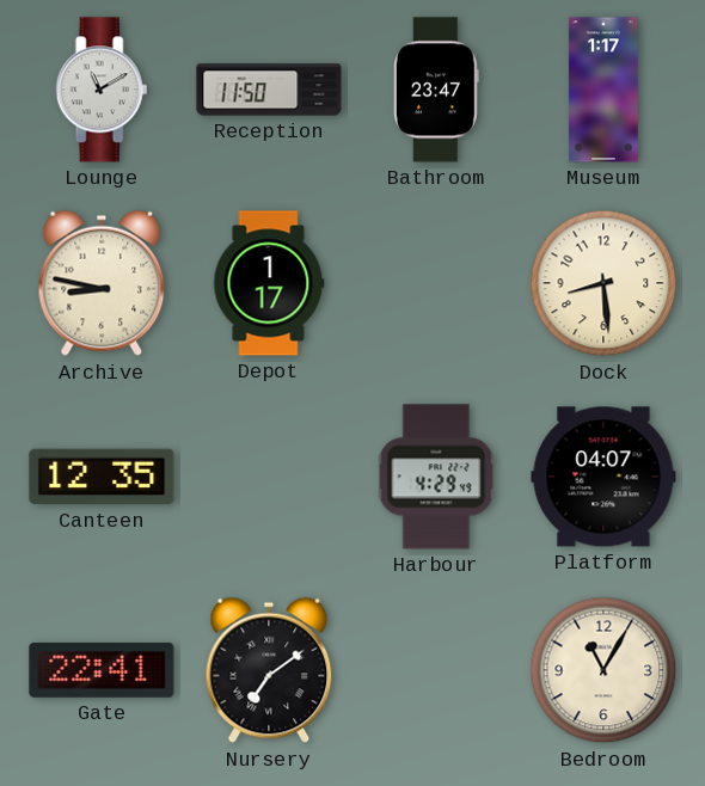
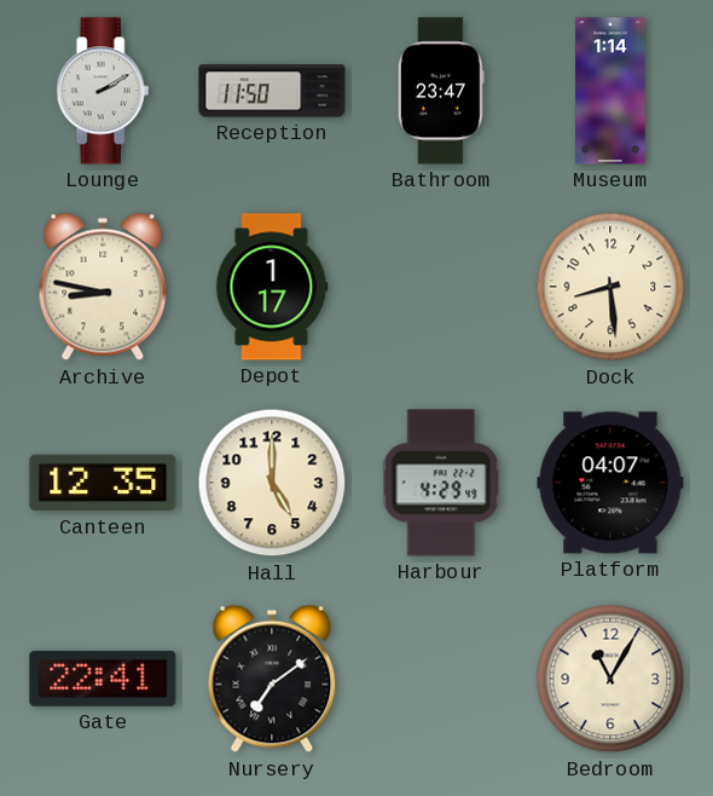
Lounge: 11:10 -> 2:10
Museum: 1:17 -> 1:14
Hall: none -> 5:00
